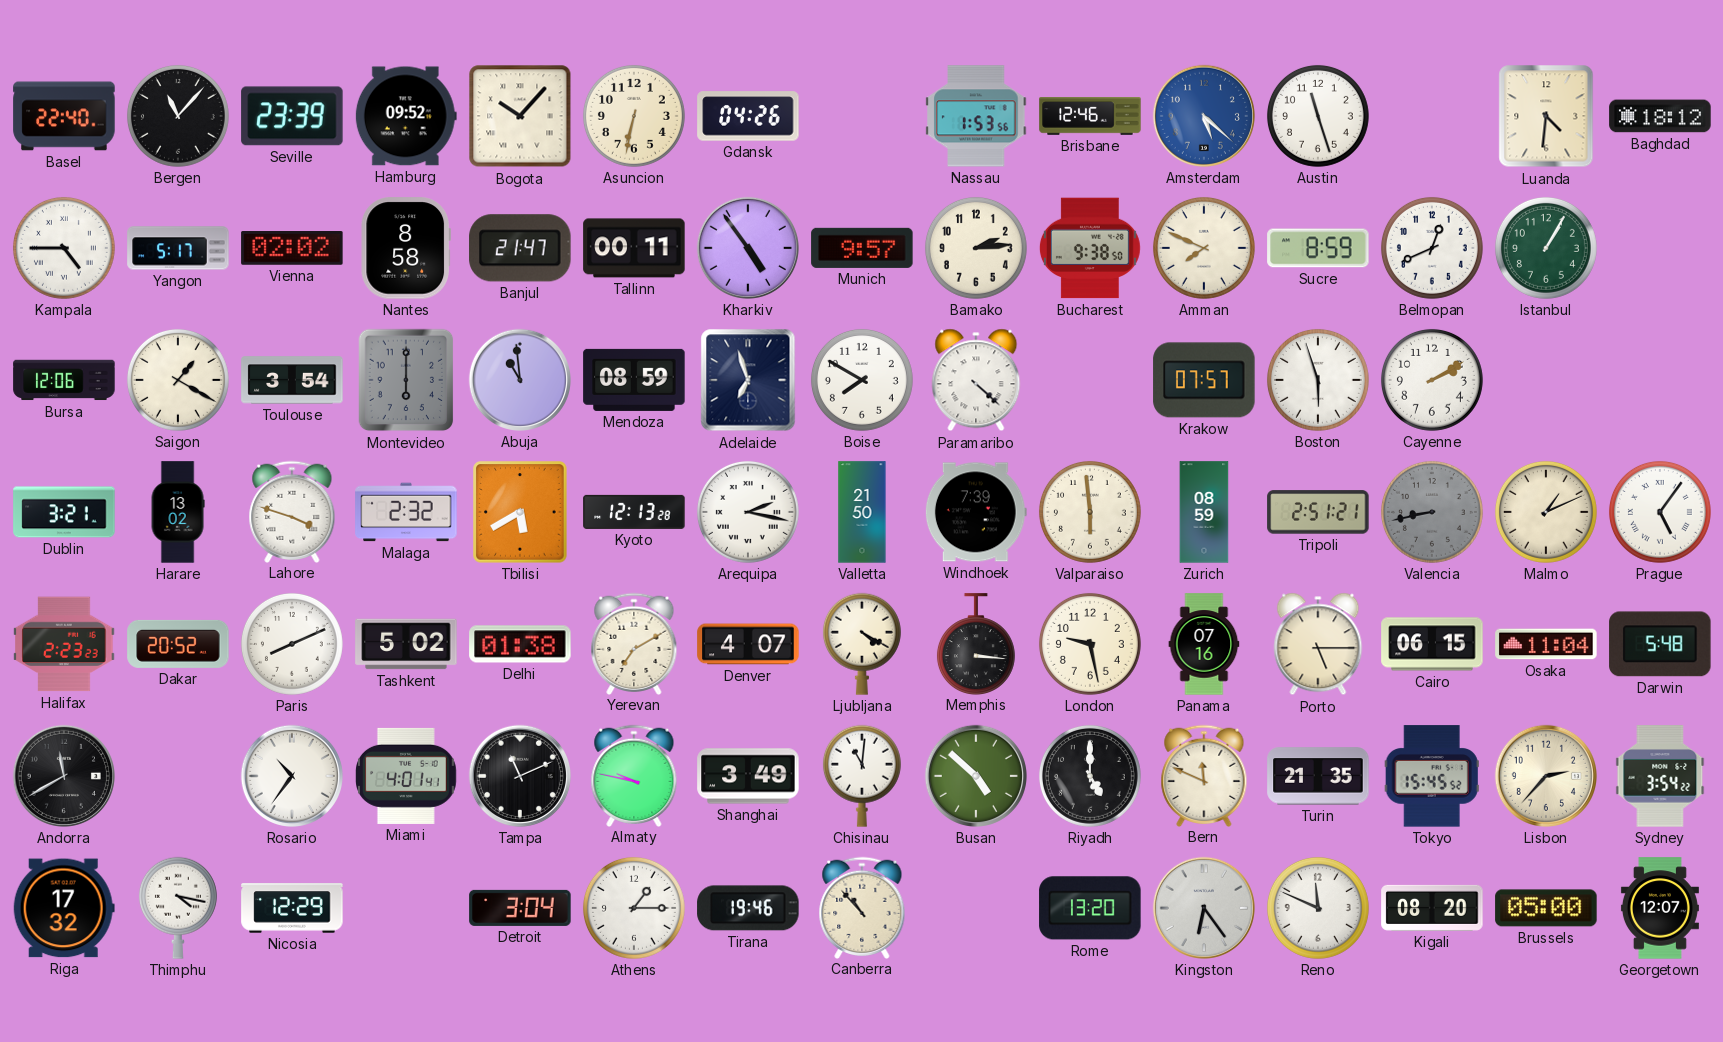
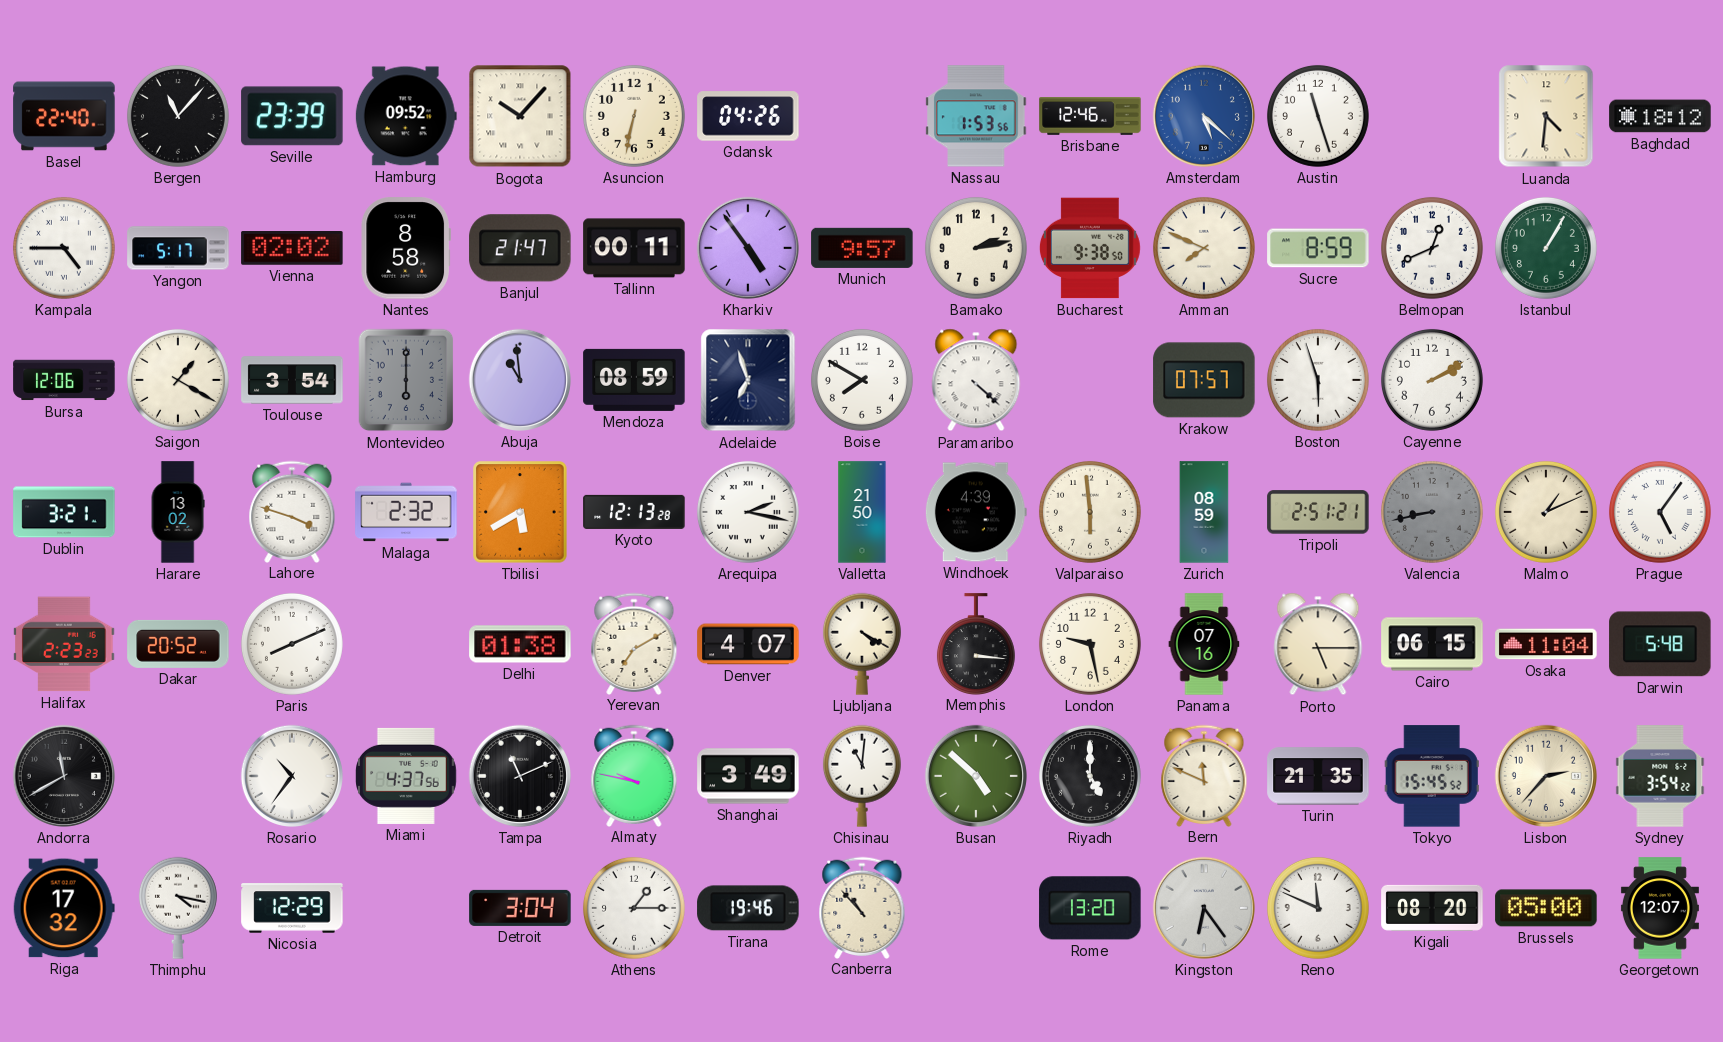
Bamako: 2:14 -> 2:13
Windhoek: 7:39 -> 4:39
Tashkent: 5:02 -> none
Miami: 4:01 -> 4:37
